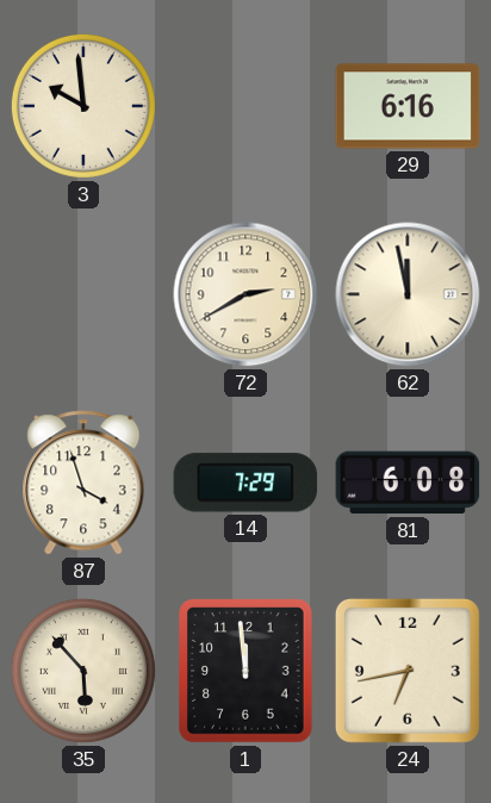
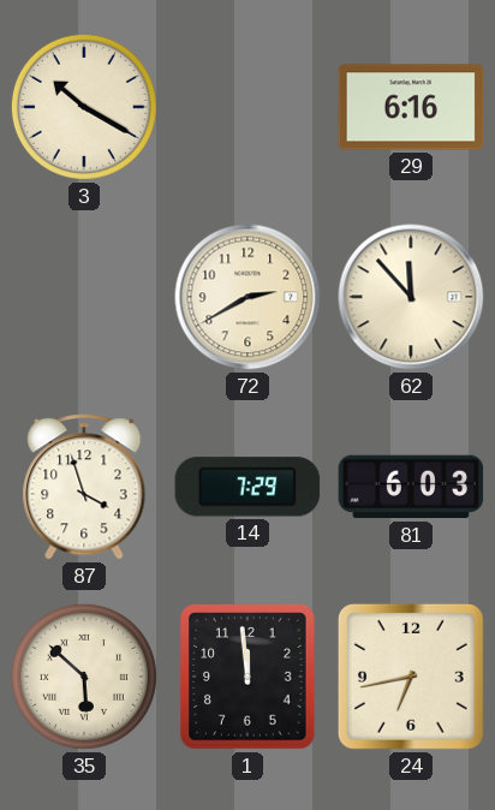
3: 9:59 -> 10:20
62: 11:58 -> 11:53
81: 6:08 -> 6:03
35: 5:53 -> 5:52
